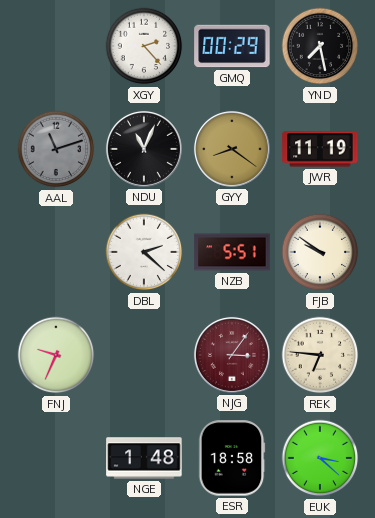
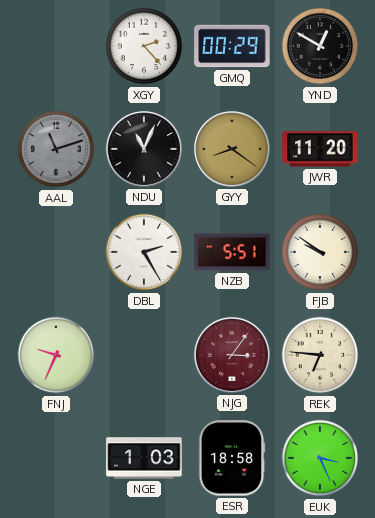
YND: 7:28 -> 12:50
JWR: 11:19 -> 11:20
DBL: 2:22 -> 2:25
NGE: 1:48 -> 1:03
EUK: 3:22 -> 3:26
